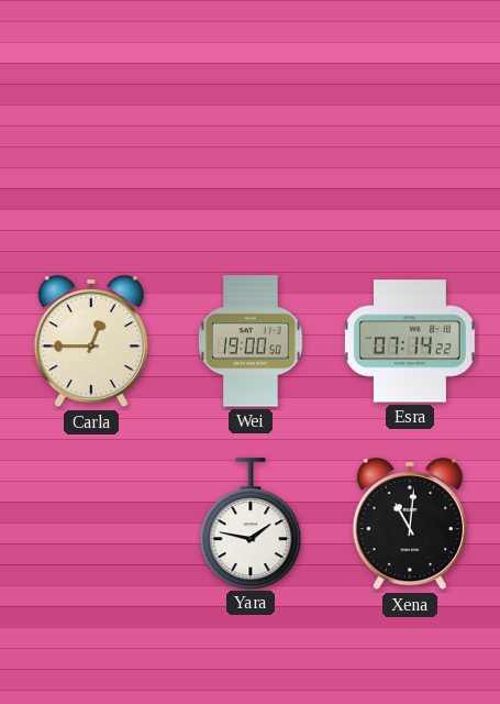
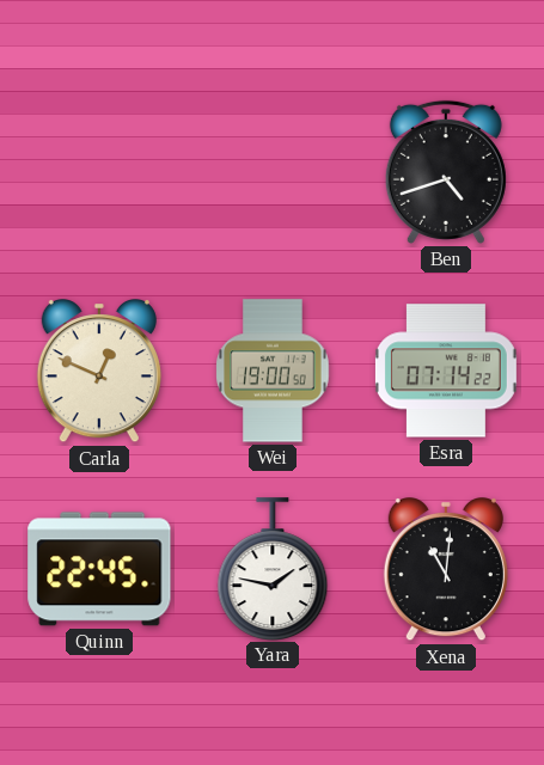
Ben: none -> 4:42
Carla: 12:45 -> 12:49
Quinn: none -> 22:45
